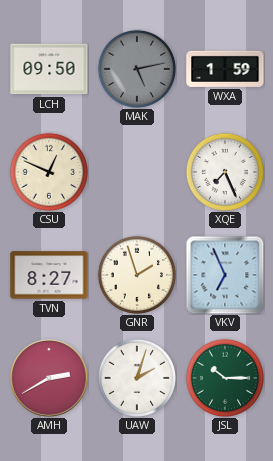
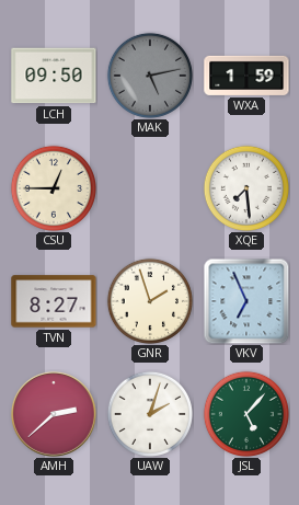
CSU: 12:49 -> 12:45
XQE: 7:26 -> 7:29
AMH: 2:40 -> 2:38
JSL: 10:15 -> 5:07
